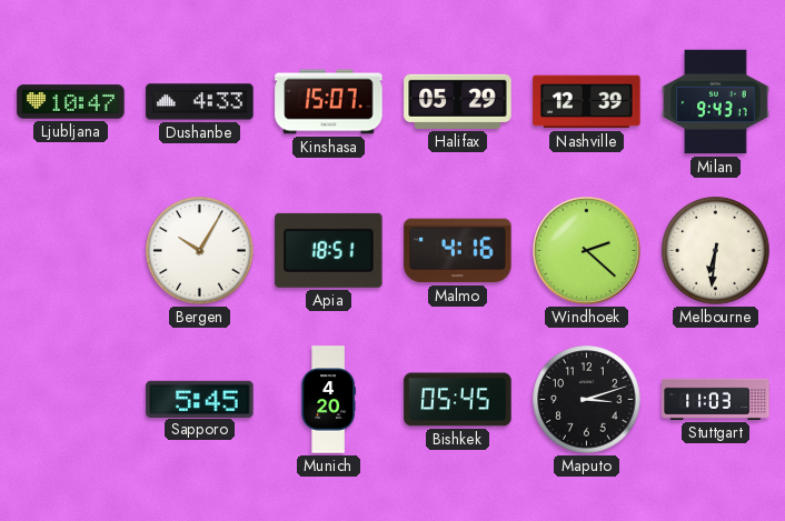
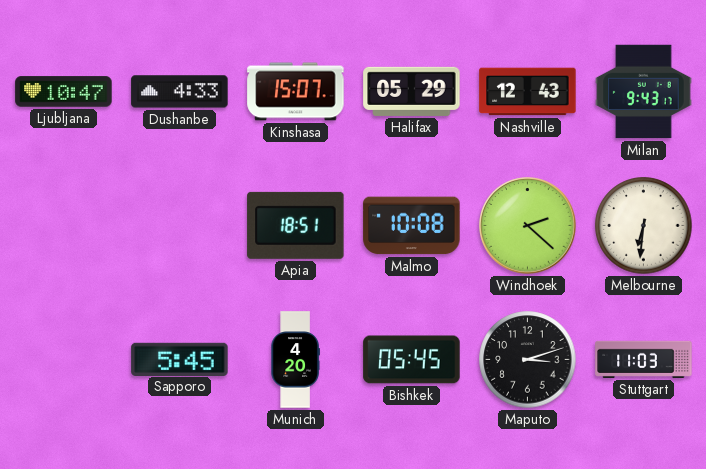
Nashville: 12:39 -> 12:43
Bergen: 10:05 -> none
Malmo: 4:16 -> 10:08
